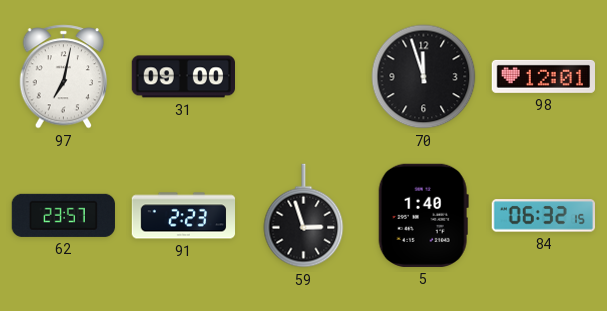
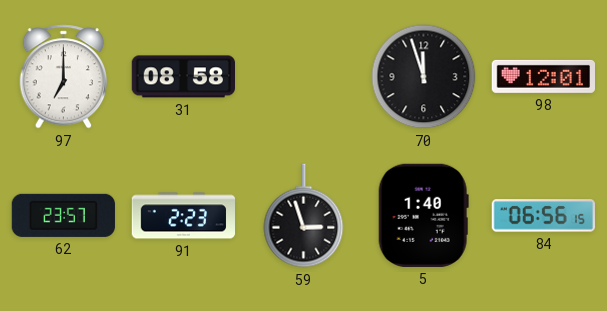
97: 7:02 -> 7:00
31: 09:00 -> 08:58
84: 06:32 -> 06:56
